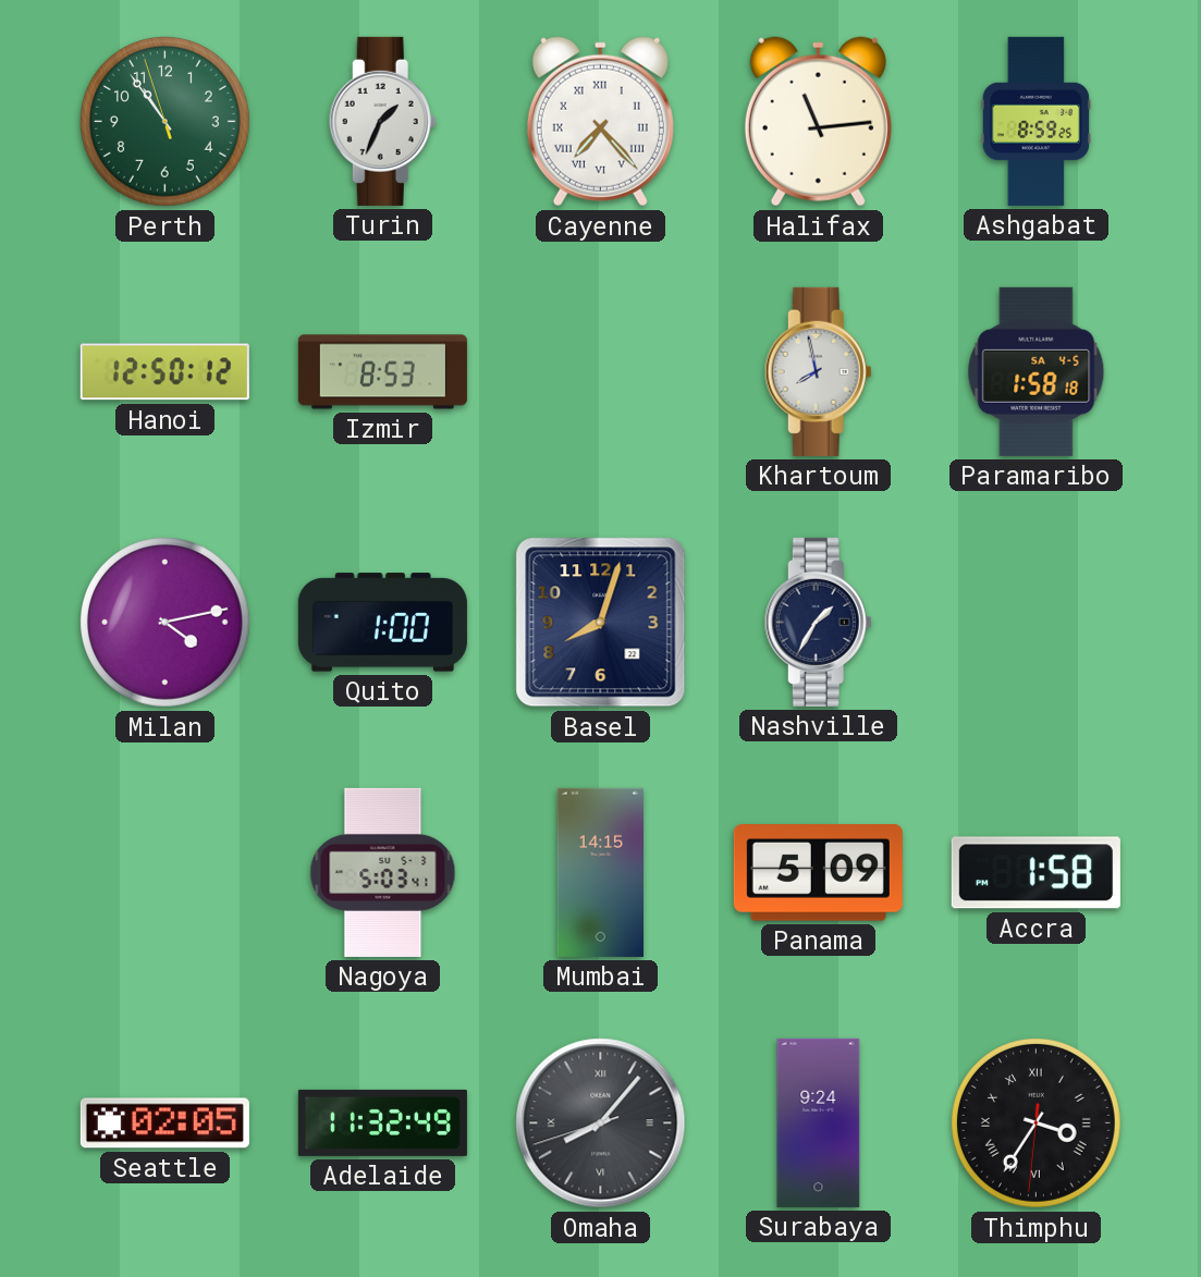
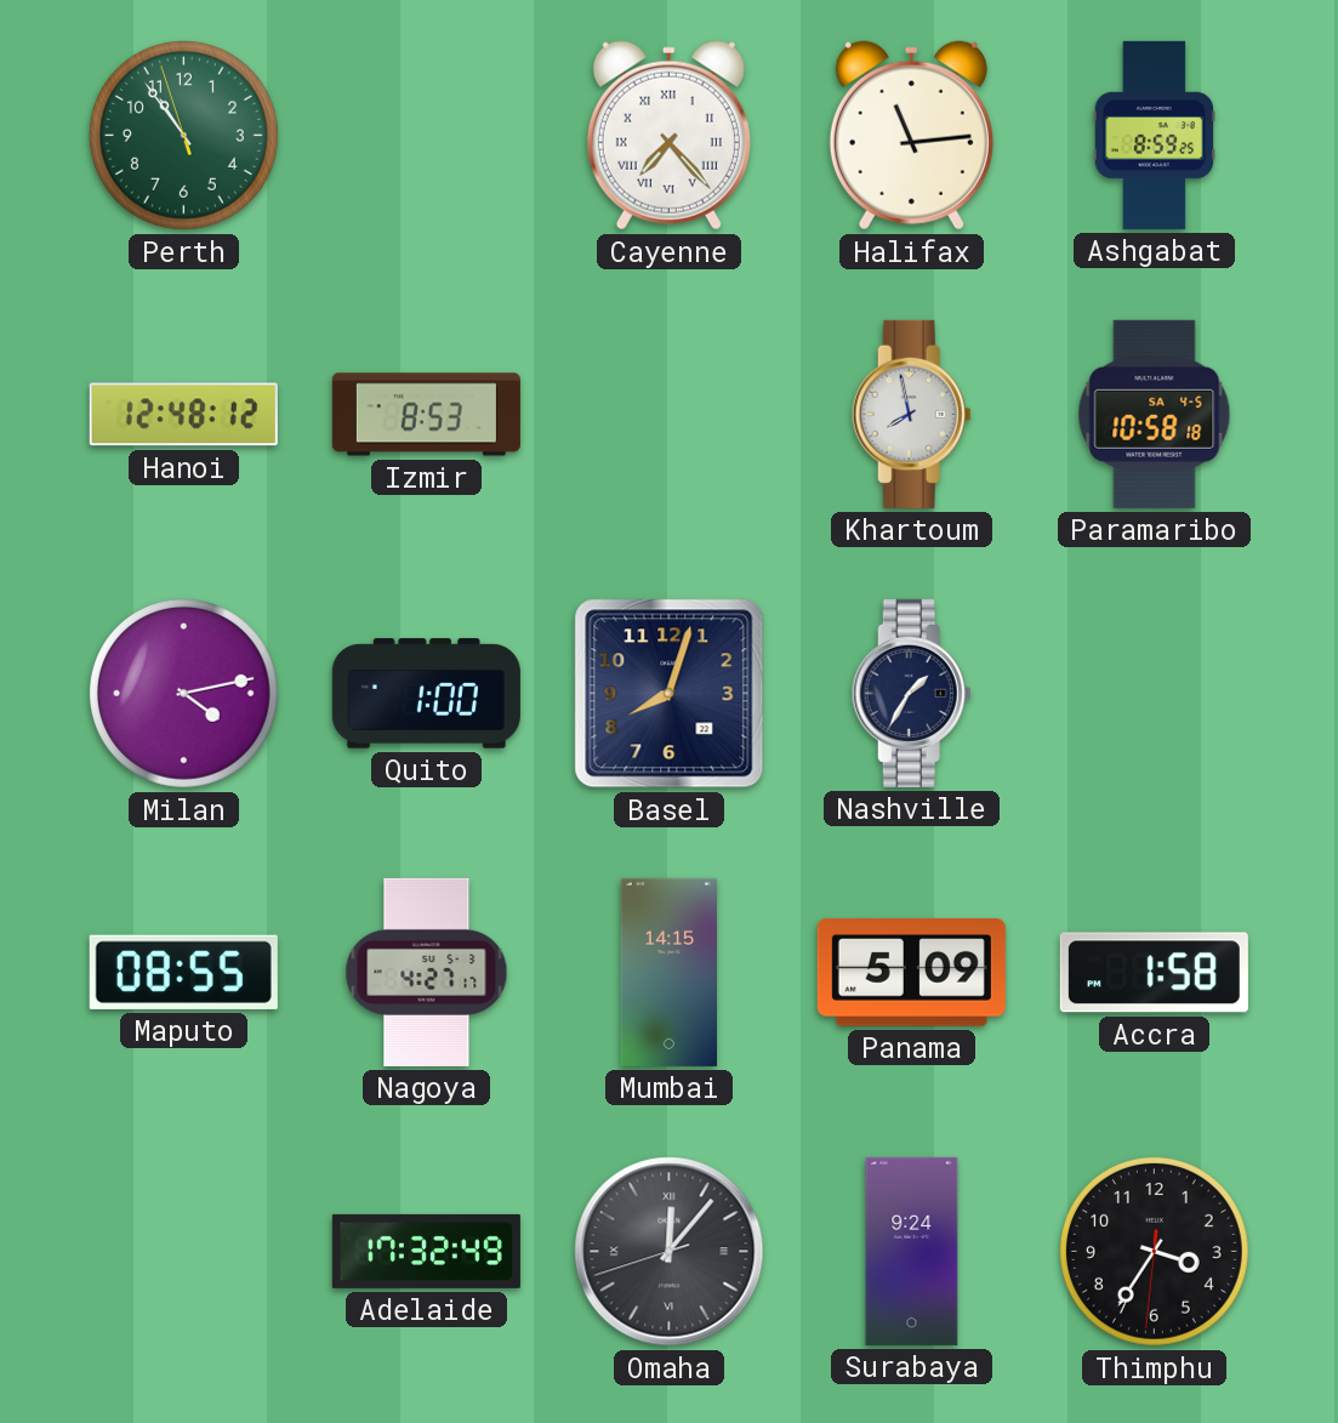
Turin: 1:34 -> none
Hanoi: 12:50 -> 12:48
Paramaribo: 1:58 -> 10:58
Maputo: none -> 08:55
Nagoya: 5:03 -> 4:27
Seattle: 02:05 -> none
Adelaide: 11:32 -> 17:32
Omaha: 8:06 -> 12:06
Thimphu numerals: Roman -> Arabic
